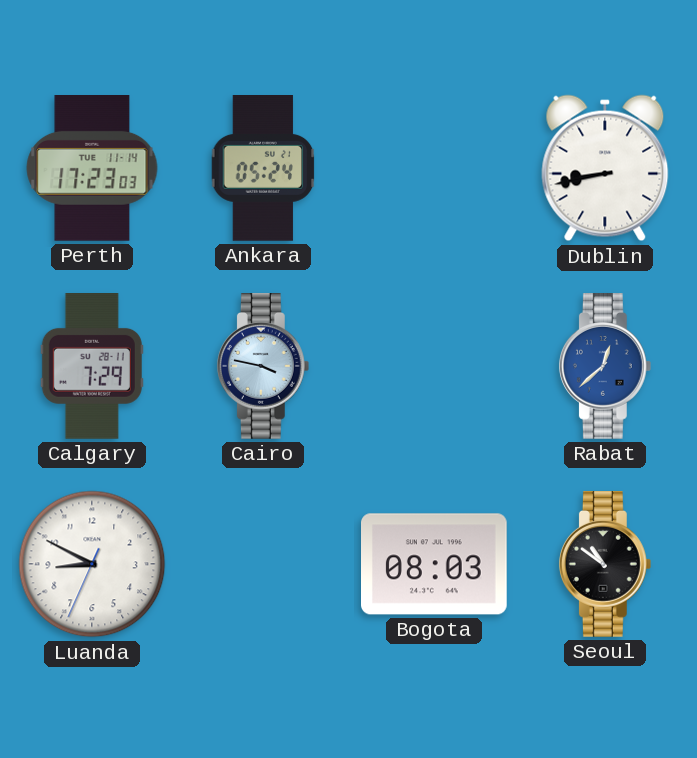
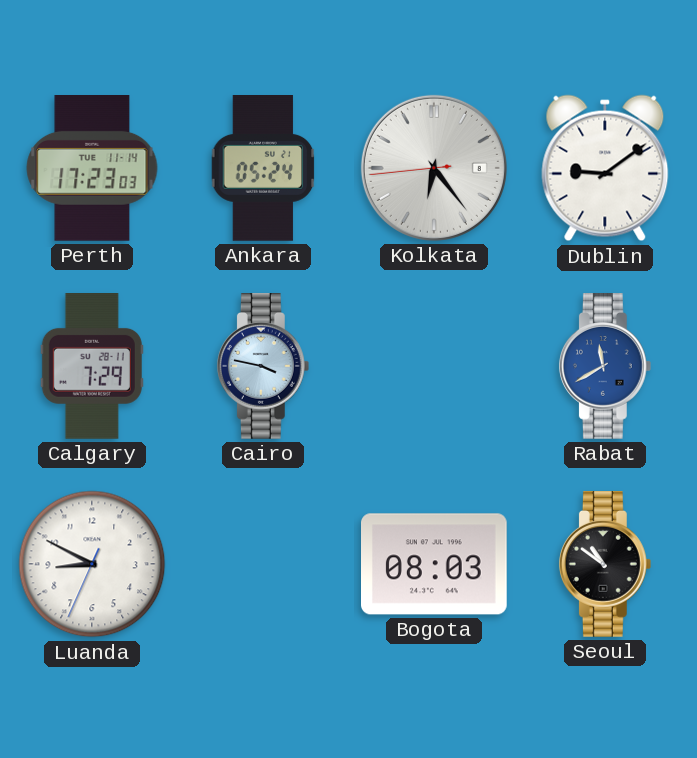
Kolkata: none -> 6:23
Dublin: 8:43 -> 9:09
Rabat: 12:38 -> 11:40
